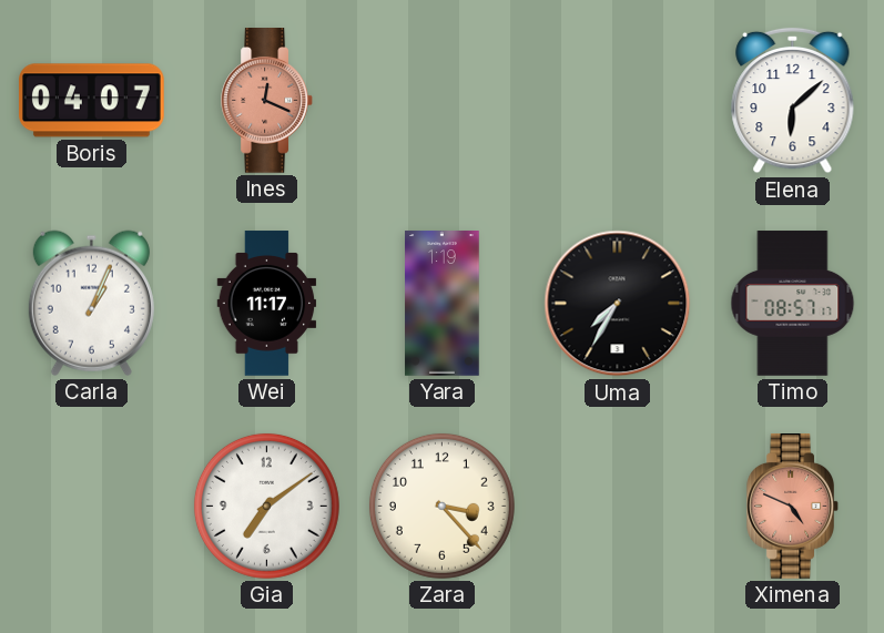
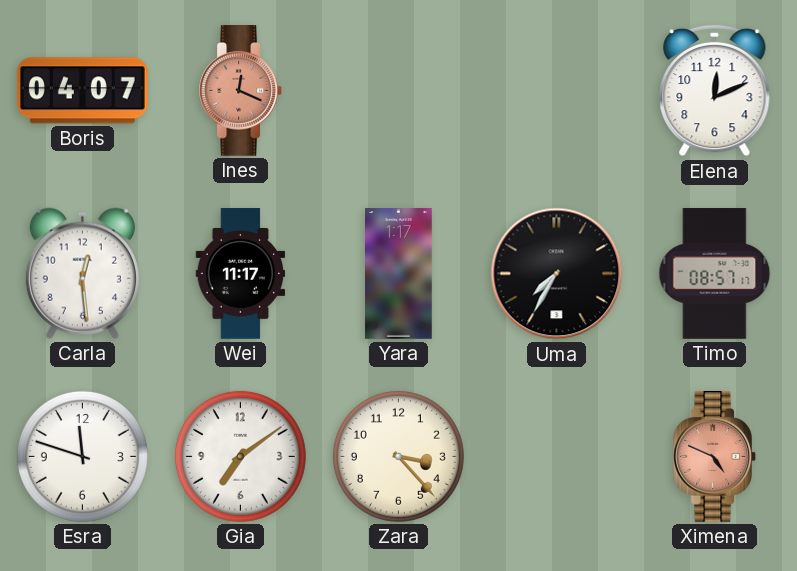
Elena: 6:08 -> 12:11
Carla: 1:04 -> 12:29
Yara: 1:19 -> 1:17
Esra: none -> 11:48
